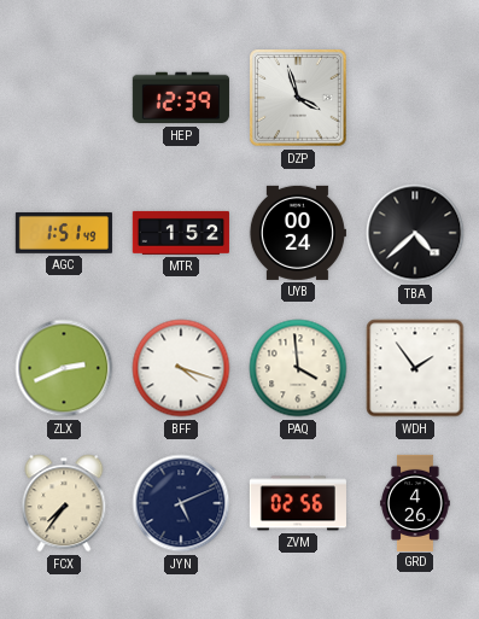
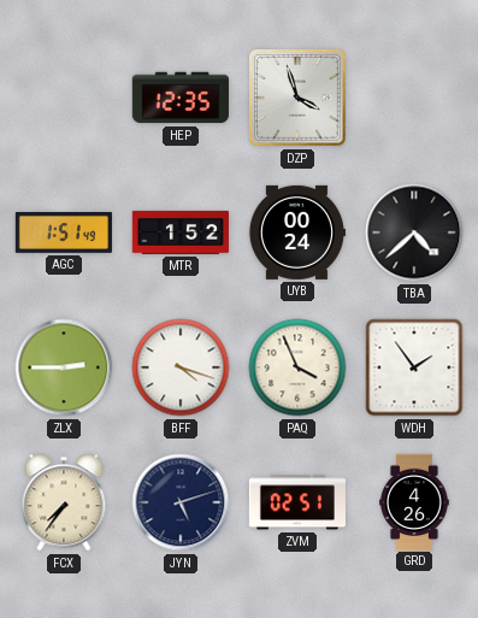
HEP: 12:39 -> 12:35
ZLX: 2:41 -> 2:45
PAQ: 3:59 -> 3:56
JYN: 5:11 -> 5:12
ZVM: 02:56 -> 02:51
